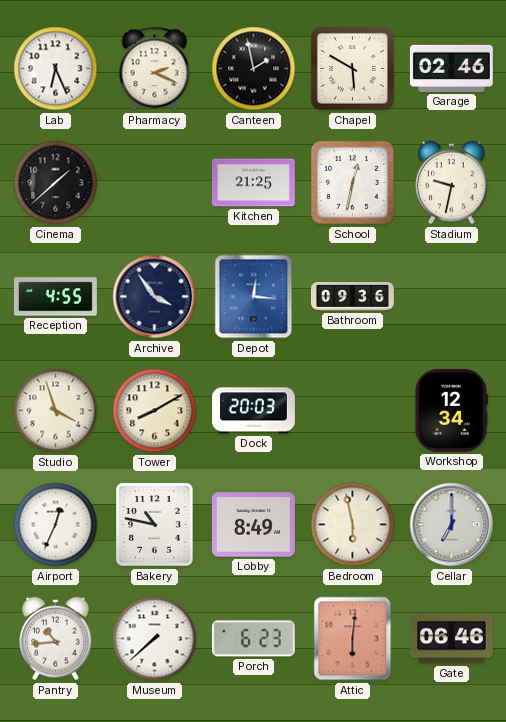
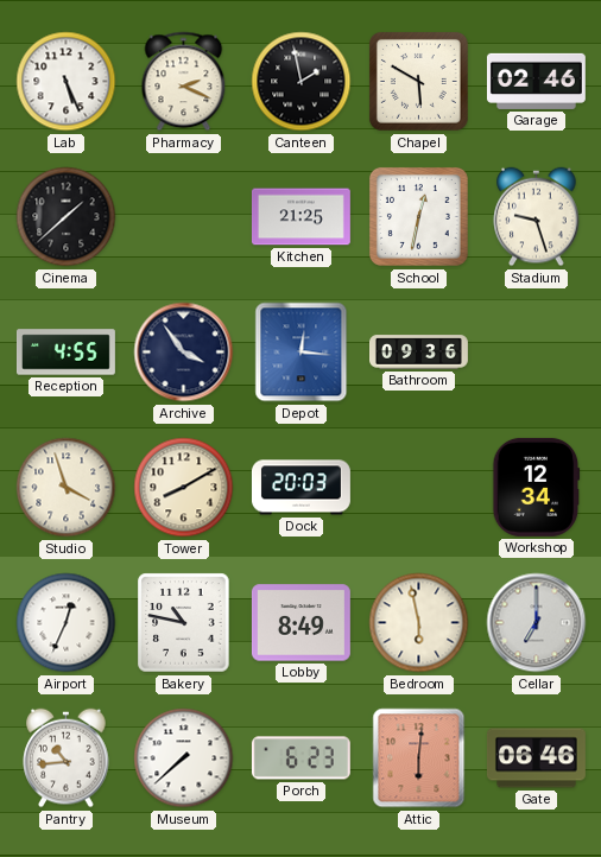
Lab: 6:26 -> 5:26
Stadium: 9:32 -> 9:27
